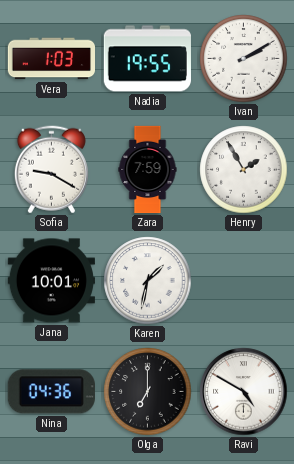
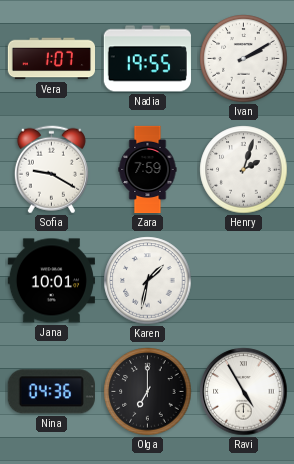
Vera: 1:03 -> 1:07
Henry: 1:55 -> 2:03
Ravi: 4:50 -> 4:55
